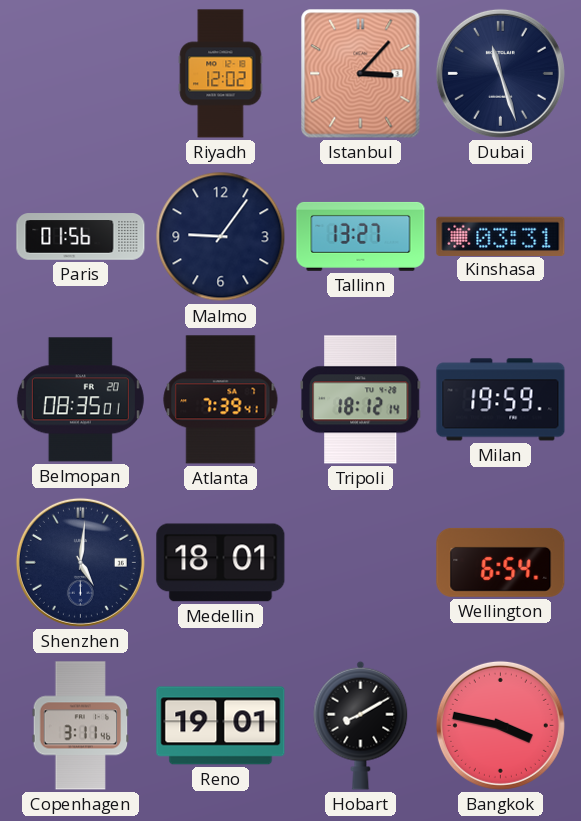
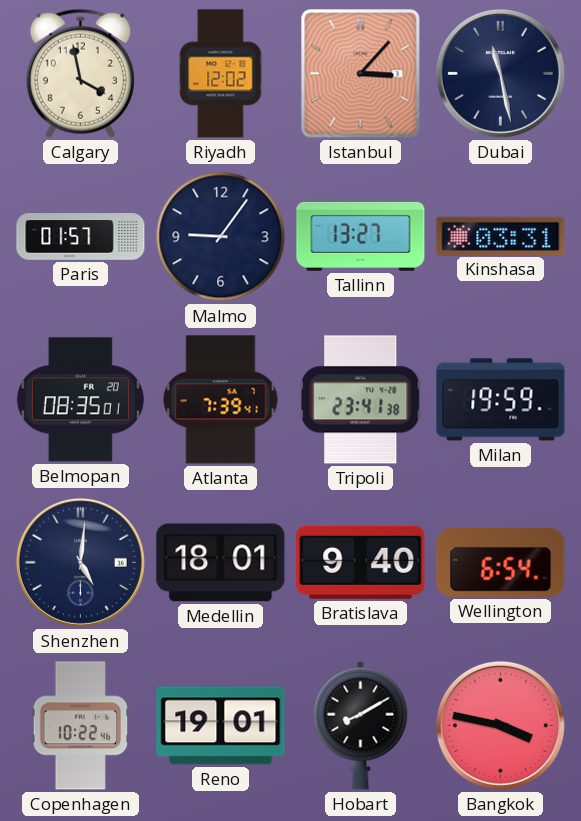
Calgary: none -> 3:58
Dubai: 11:27 -> 11:28
Paris: 01:56 -> 01:57
Tripoli: 18:12 -> 23:41
Bratislava: none -> 9:40
Copenhagen: 3:11 -> 10:22
